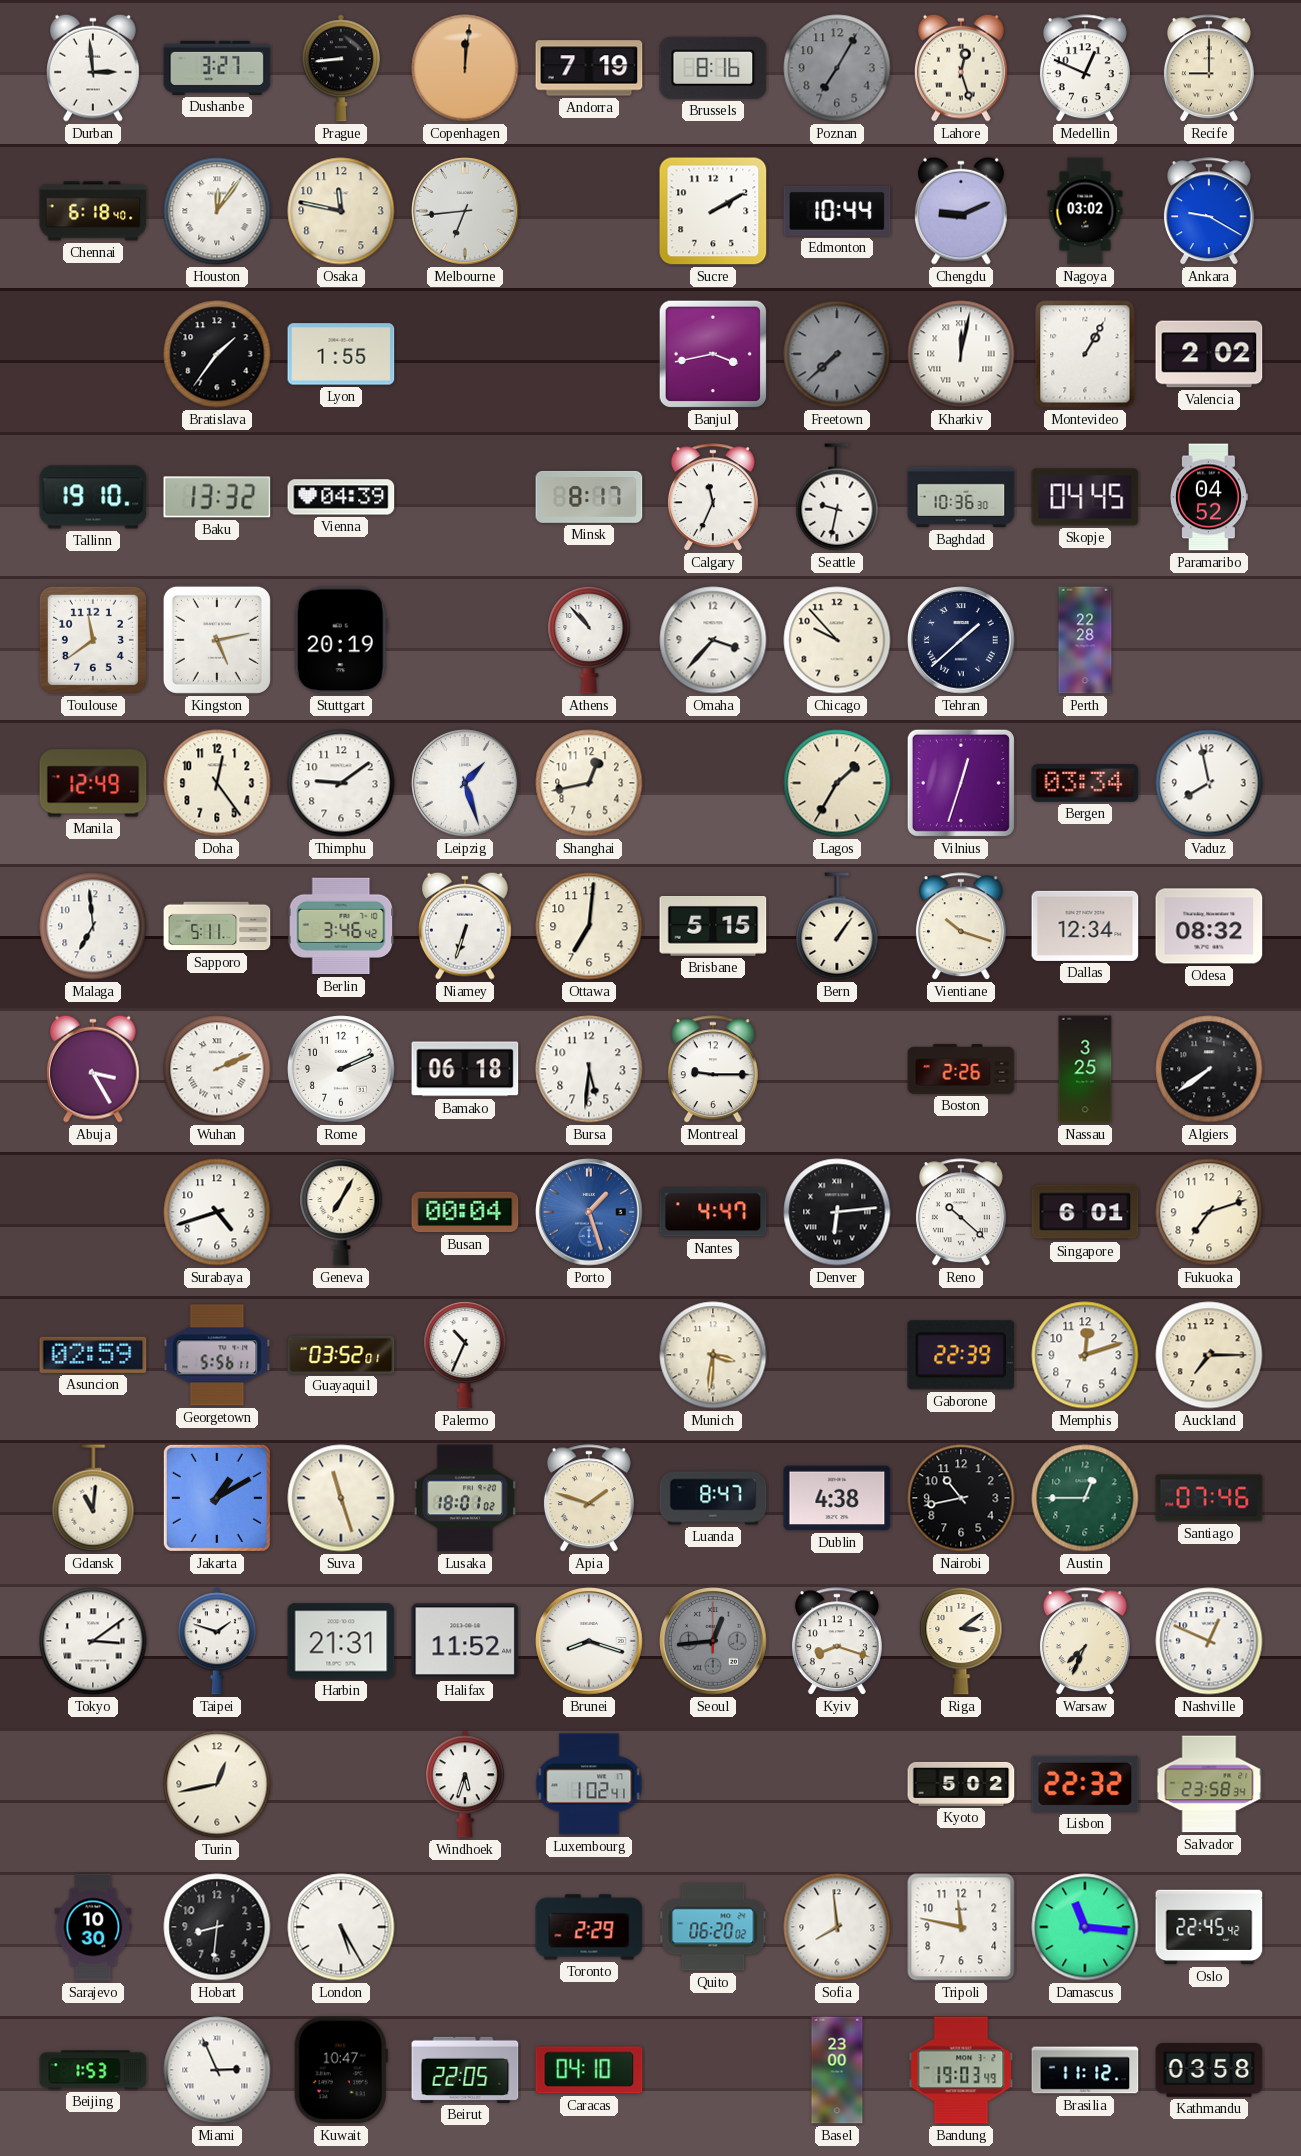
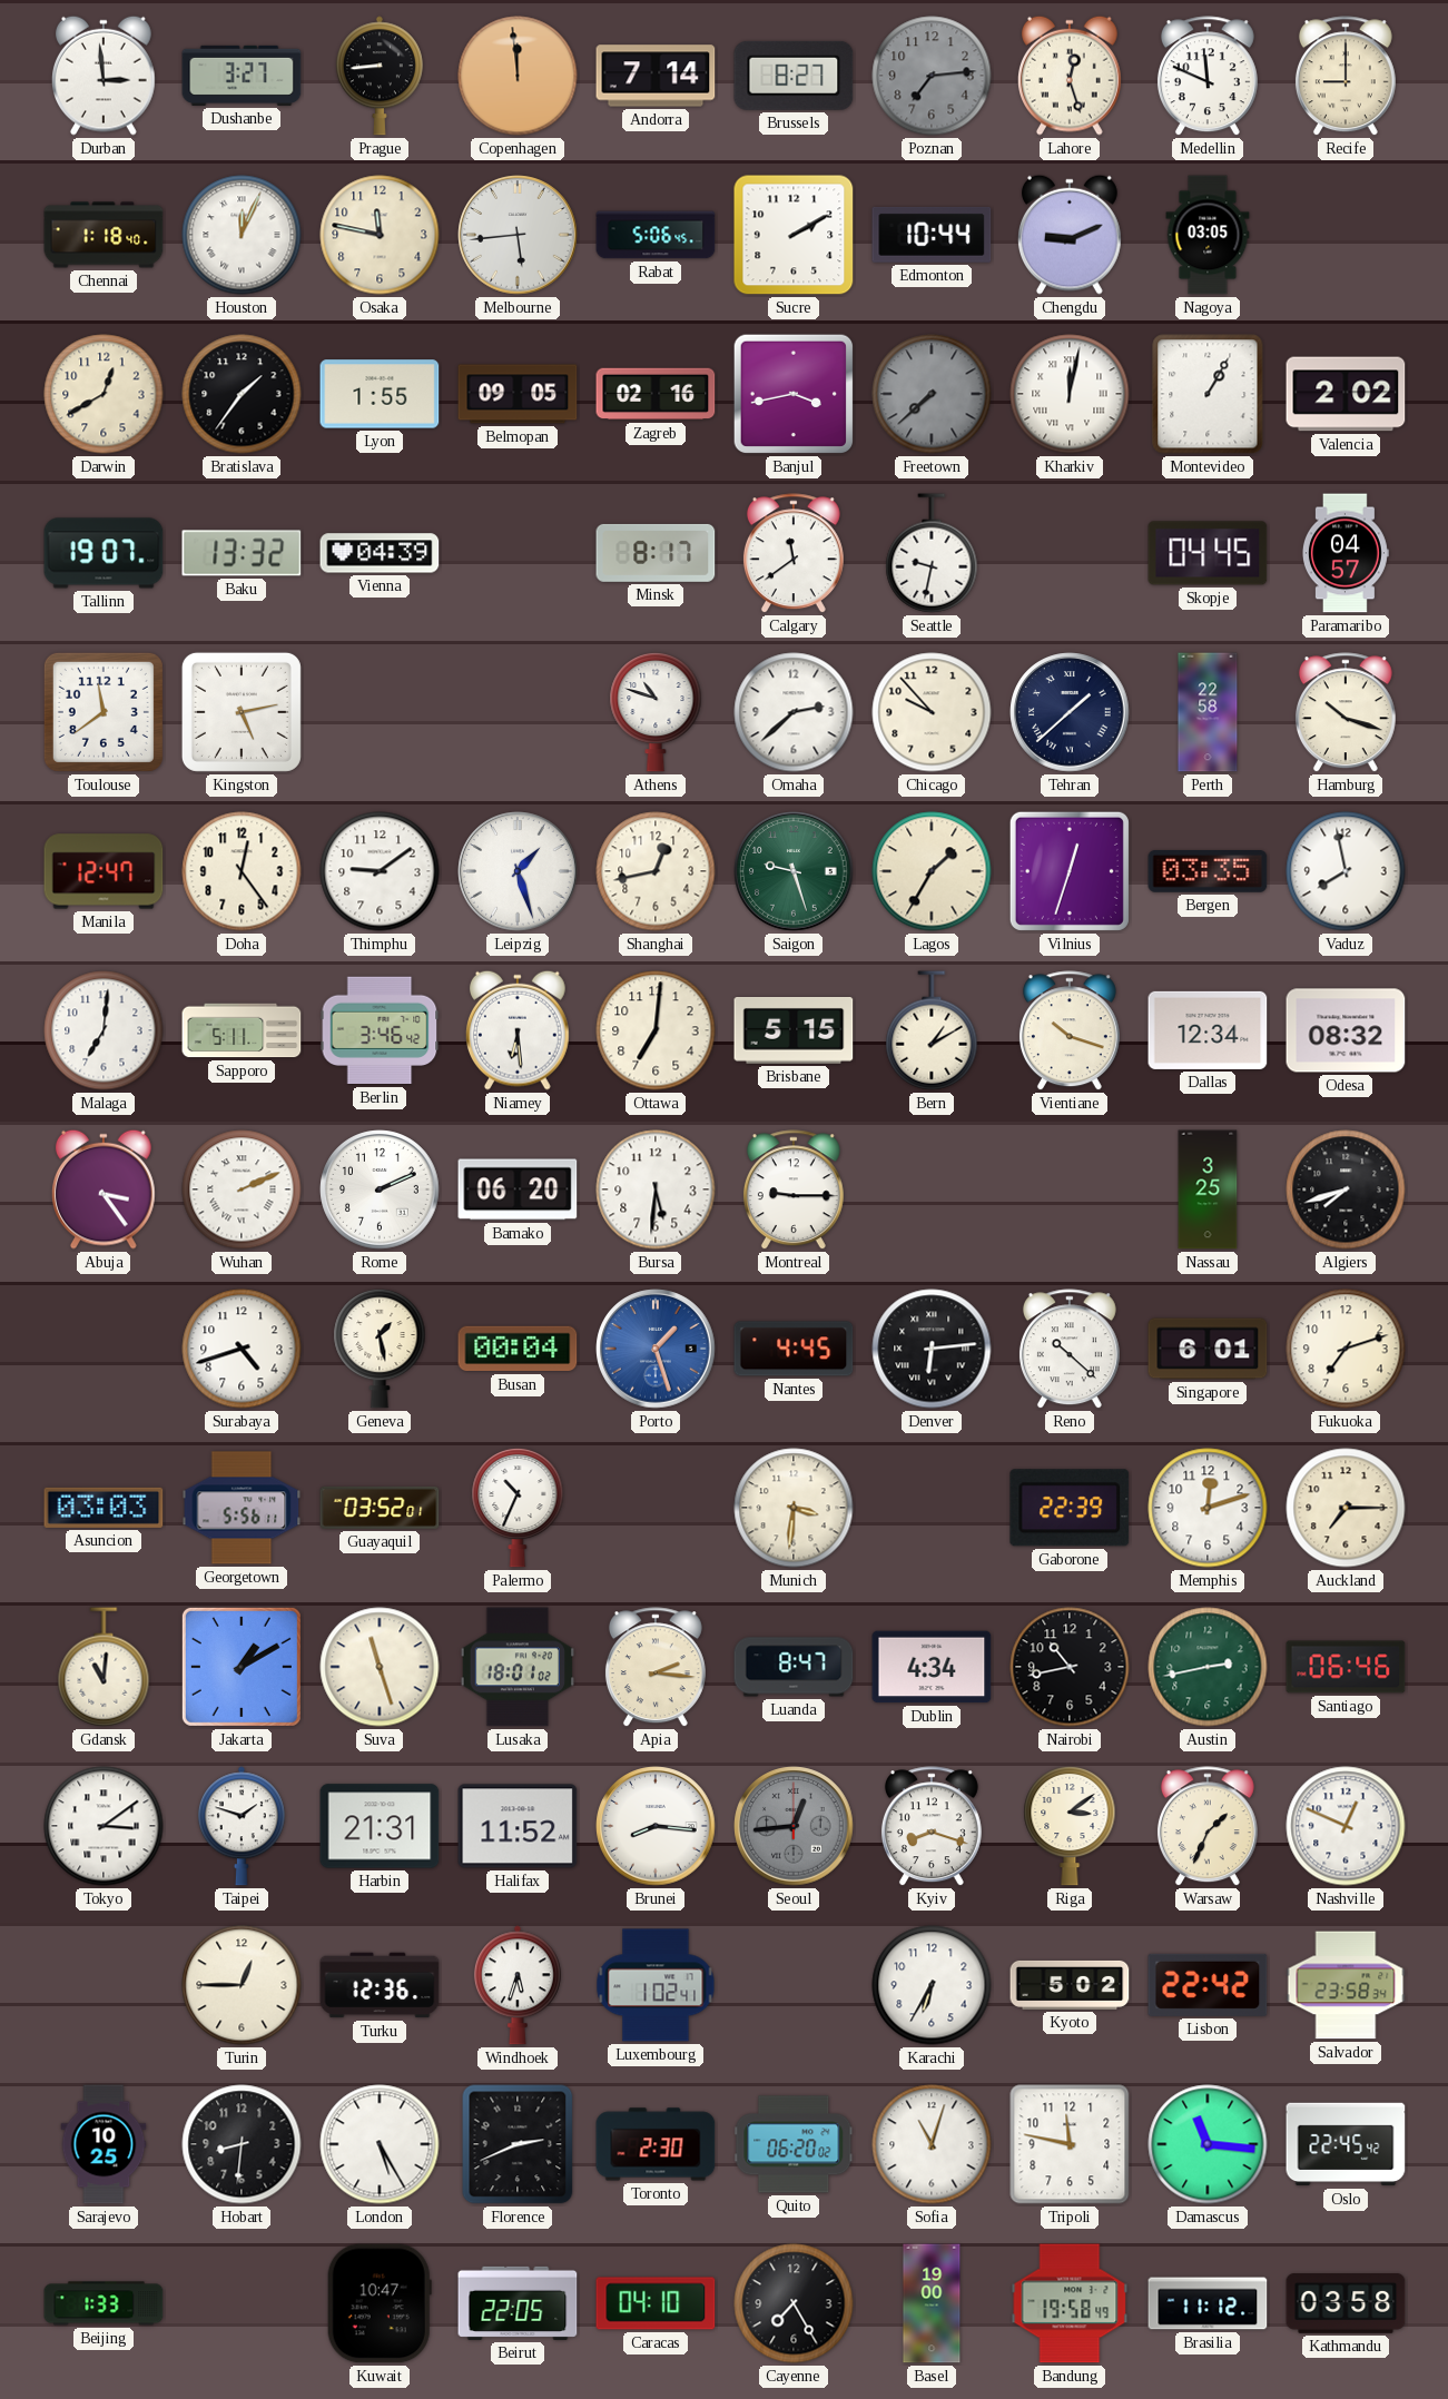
Copenhagen: 12:01 -> 11:59
Andorra: 7:19 -> 7:14
Brussels: 8:16 -> 8:27
Poznan: 7:05 -> 7:14
Medellin: 12:49 -> 11:49
Chennai: 6:18 -> 1:18
Houston: 12:06 -> 12:04
Melbourne: 6:44 -> 5:44
Rabat: none -> 5:06
Nagoya: 03:02 -> 03:05
Ankara: 9:20 -> none
Darwin: none -> 12:40
Belmopan: none -> 09:05
Zagreb: none -> 02:16
Tallinn: 19:10 -> 19:07
Calgary: 11:34 -> 11:39
Baghdad: 10:36 -> none
Paramaribo: 04:52 -> 04:57
Stuttgart: 20:19 -> none
Athens: 10:53 -> 10:48
Omaha: 3:37 -> 2:38
Perth: 22:28 -> 22:58
Hamburg: none -> 10:18
Manila: 12:49 -> 12:47
Saigon: none -> 9:27
Bergen: 03:34 -> 03:35
Malaga: 6:59 -> 7:01
Niamey: 6:33 -> 6:29
Bern: 1:06 -> 1:10
Abuja: 3:25 -> 3:24
Bamako: 06:18 -> 06:20
Boston: 2:26 -> none
Algiers: 7:39 -> 7:42
Geneva: 7:05 -> 1:28
Nantes: 4:47 -> 4:45
Asuncion: 02:59 -> 03:03
Apia: 1:48 -> 2:16
Dublin: 4:38 -> 4:34
Austin: 12:45 -> 2:43
Santiago: 07:46 -> 06:46
Brunei: 8:18 -> 8:16
Warsaw: 7:34 -> 1:34
Turin: 12:43 -> 12:45
Turku: none -> 12:36
Karachi: none -> 6:35
Lisbon: 22:32 -> 22:42
Sarajevo: 10:30 -> 10:25
Florence: none -> 2:41
Toronto: 2:29 -> 2:30
Sofia: 7:59 -> 11:03
Beijing: 1:53 -> 1:33
Miami: 2:56 -> none
Cayenne: none -> 7:25
Basel: 23:00 -> 19:00
Bandung: 19:03 -> 19:58
